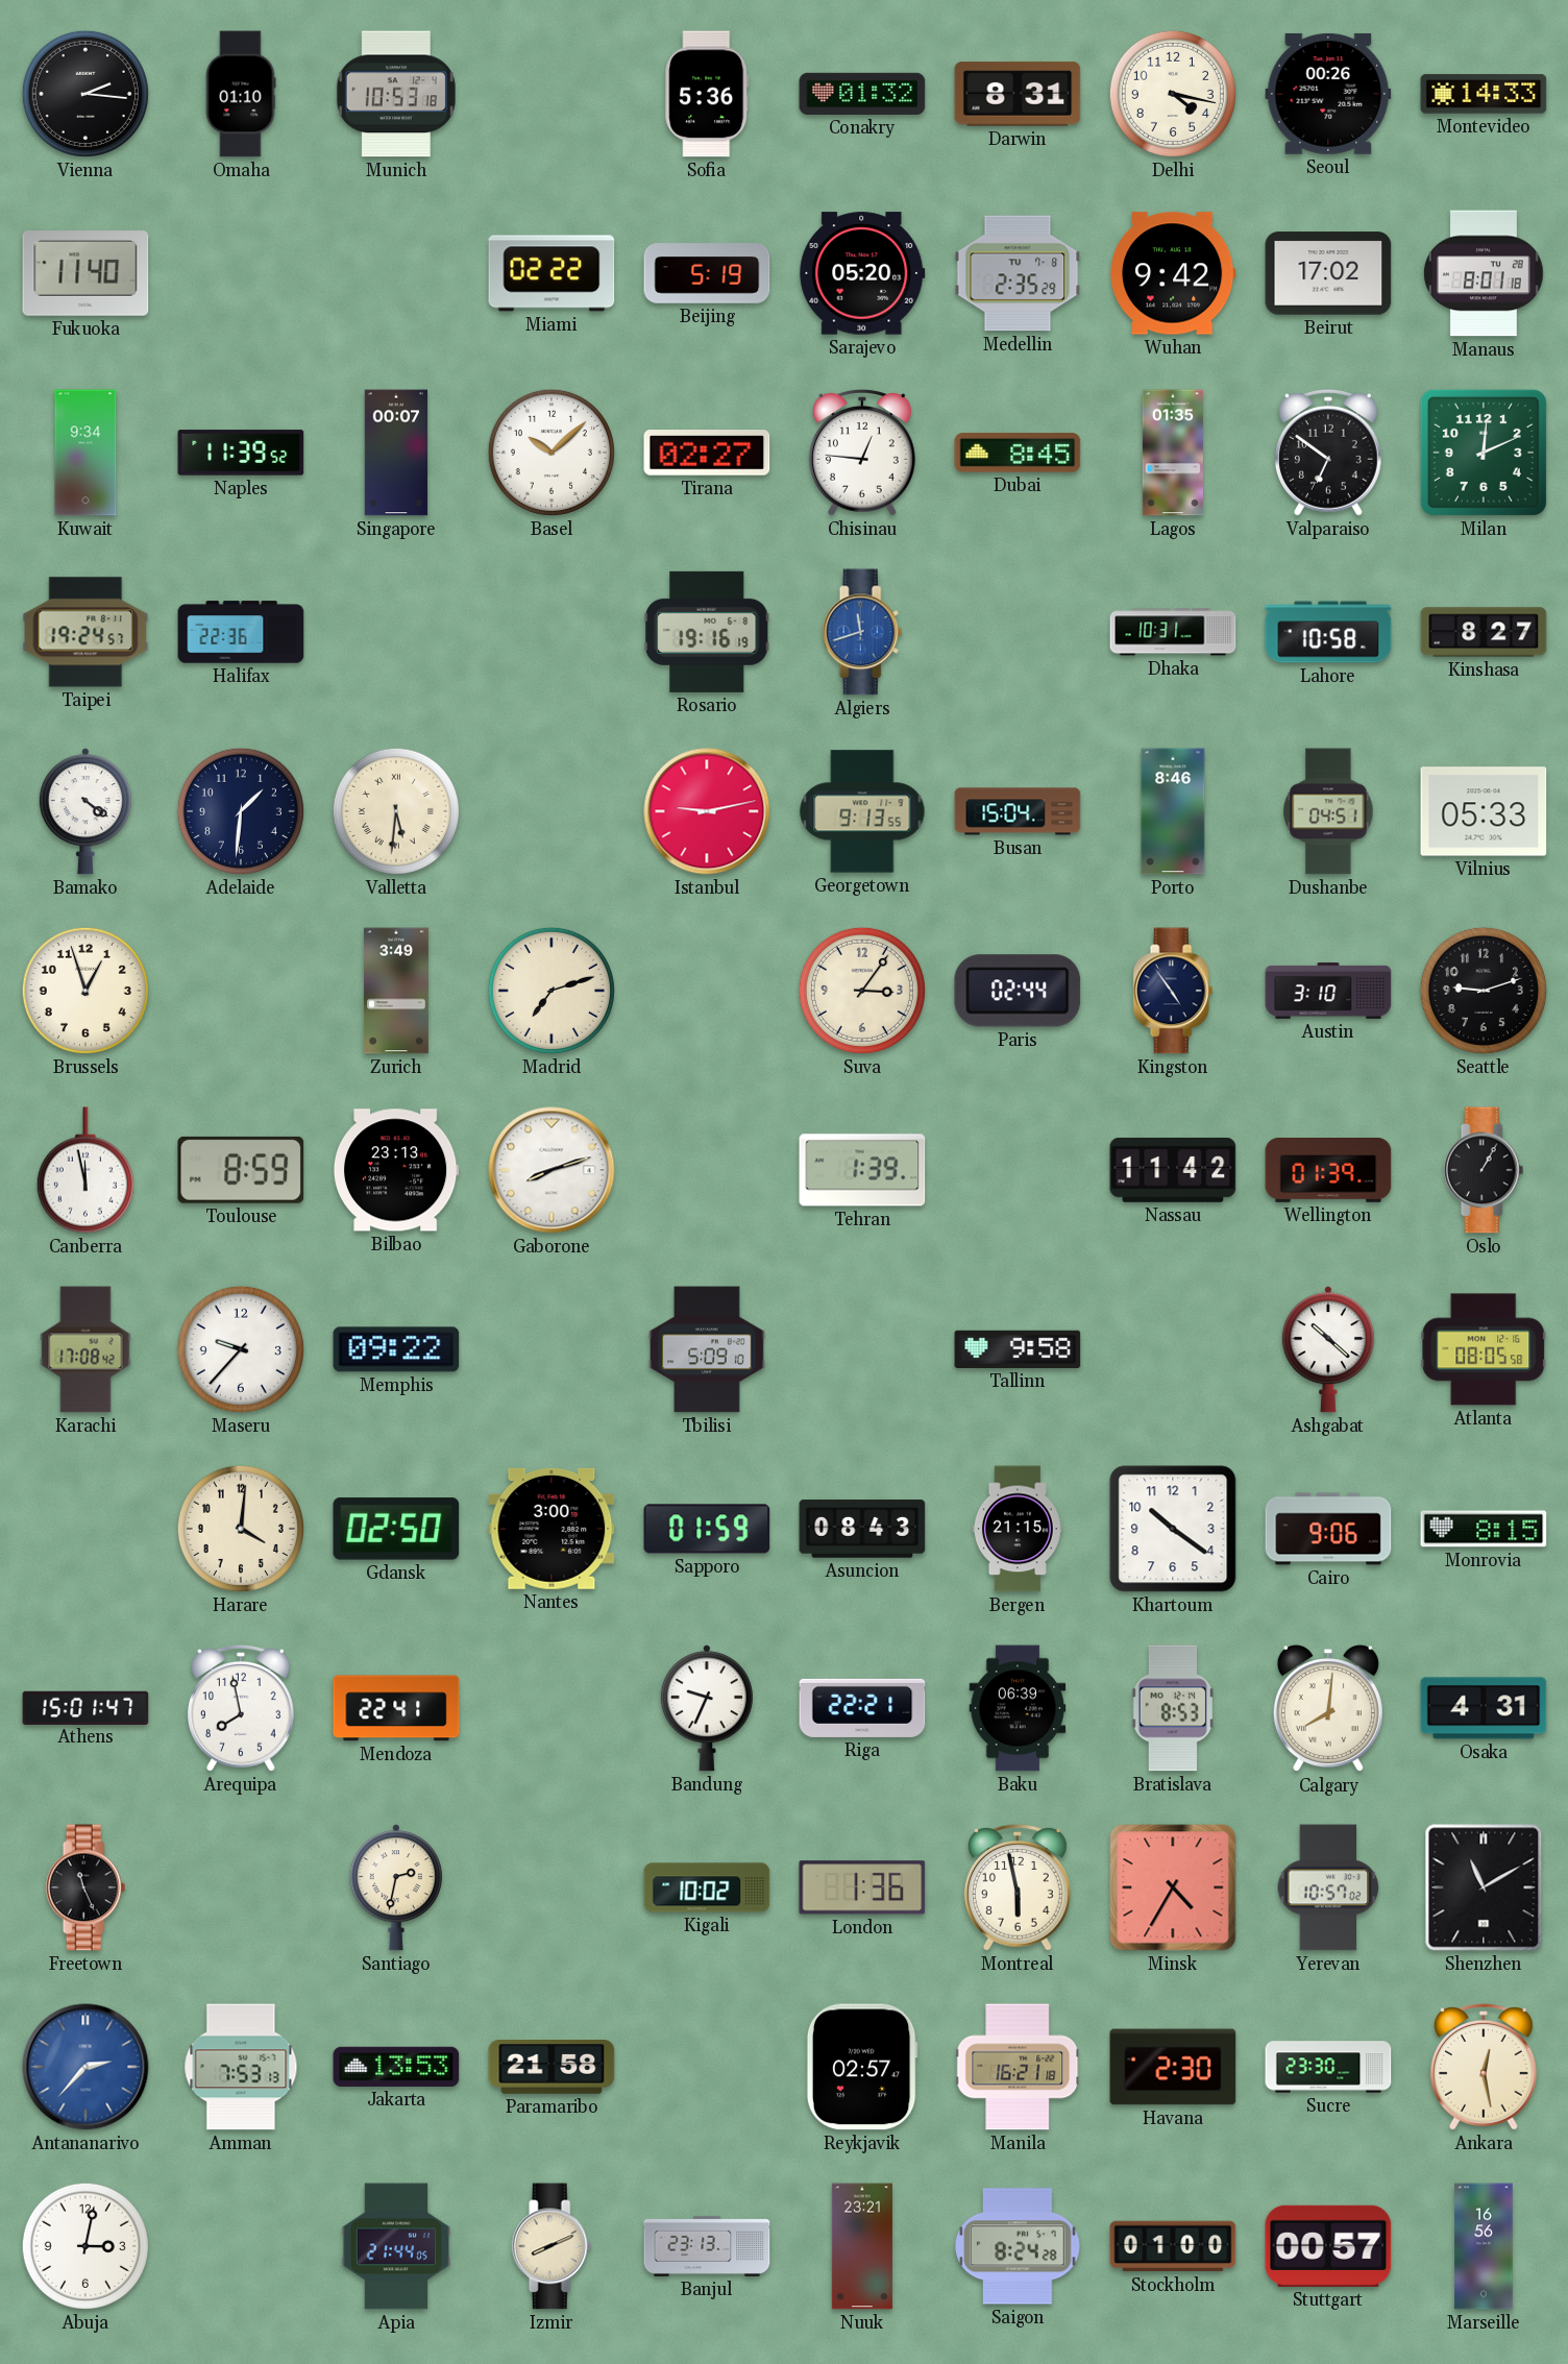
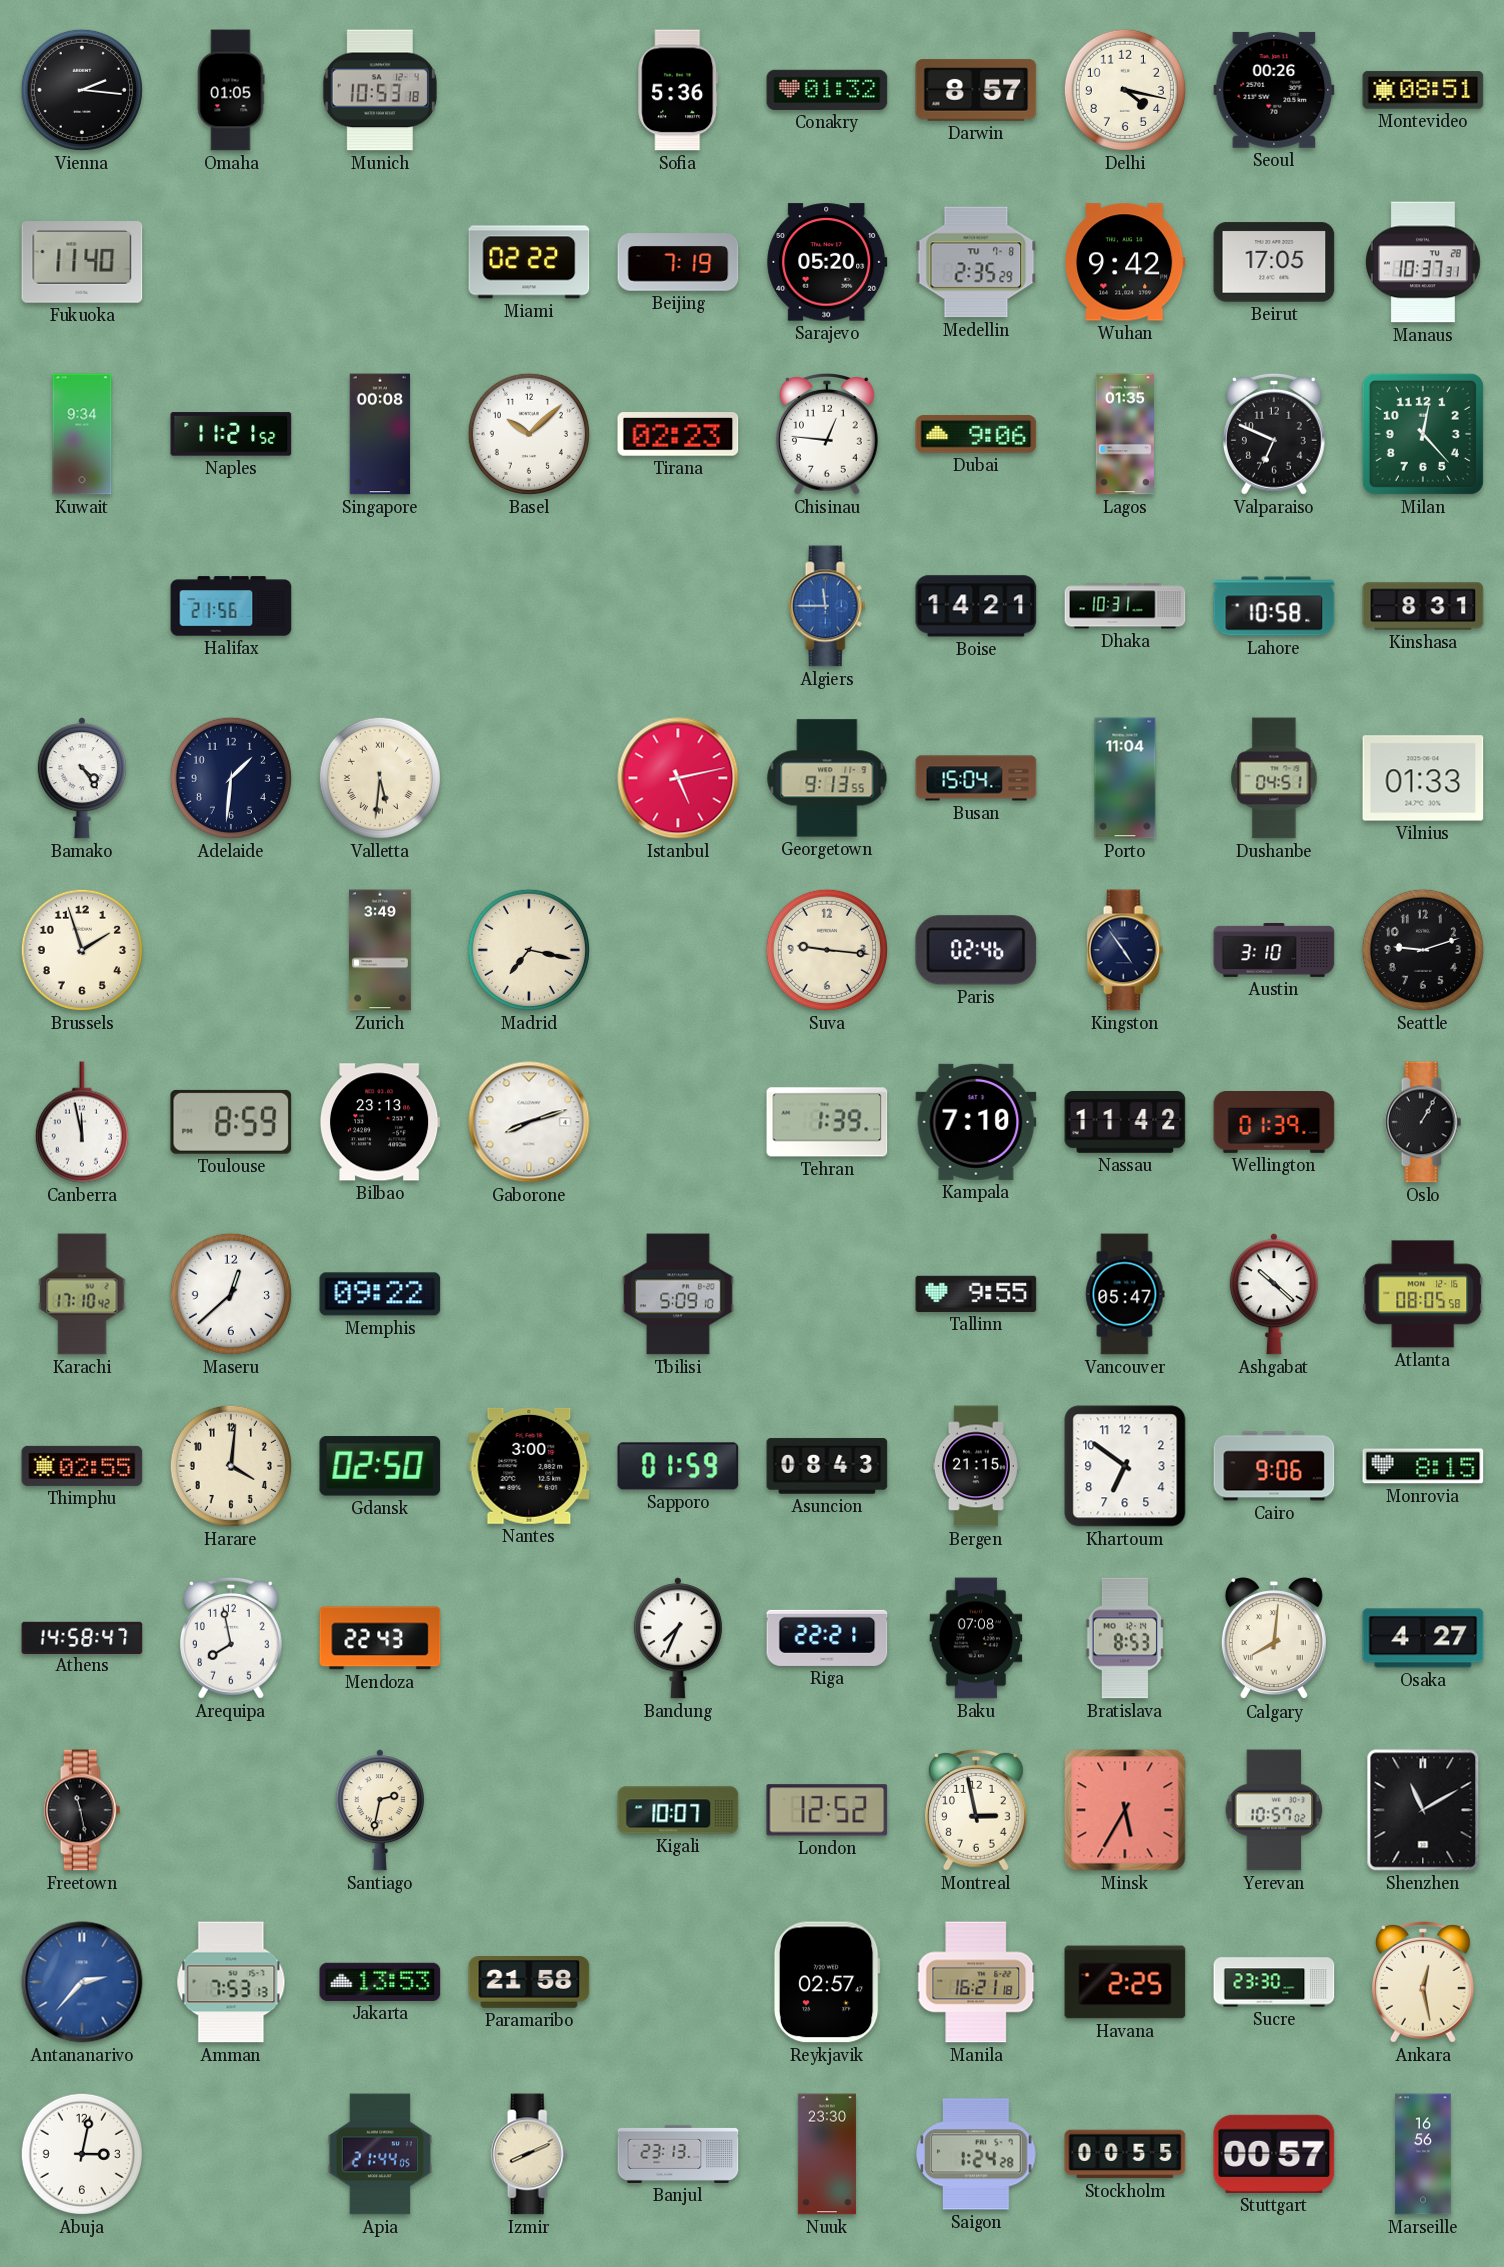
Omaha: 01:10 -> 01:05
Darwin: 8:31 -> 8:57
Montevideo: 14:33 -> 08:51
Beijing: 5:19 -> 7:19
Beirut: 17:02 -> 17:05
Manaus: 8:01 -> 10:37
Naples: 11:39 -> 11:21
Singapore: 00:07 -> 00:08
Tirana: 02:27 -> 02:23
Dubai: 8:45 -> 9:06
Valparaiso: 6:51 -> 6:49
Milan: 12:11 -> 12:23
Taipei: 19:24 -> none
Halifax: 22:36 -> 21:56
Rosario: 19:16 -> none
Algiers: 11:42 -> 11:45
Boise: none -> 14:21
Kinshasa: 8:27 -> 8:31
Bamako: 4:21 -> 4:24
Istanbul: 9:13 -> 5:13
Porto: 8:46 -> 11:04
Vilnius: 05:33 -> 01:33
Brussels: 12:57 -> 1:57
Madrid: 7:12 -> 7:17
Suva: 3:06 -> 9:16
Paris: 02:44 -> 02:46
Kampala: none -> 7:10
Karachi: 17:08 -> 17:10
Maseru: 9:37 -> 12:38
Tallinn: 9:58 -> 9:55
Vancouver: none -> 05:47
Thimphu: none -> 02:55
Khartoum: 10:21 -> 6:51
Athens: 15:01 -> 14:58
Mendoza: 22:41 -> 22:43
Bandung: 9:34 -> 7:34
Baku: 06:39 -> 07:08
Osaka: 4:31 -> 4:27
Freetown: 11:26 -> 11:28
Kigali: 10:02 -> 10:07
London: 1:36 -> 12:52
Montreal: 5:58 -> 2:58
Minsk: 4:35 -> 5:35
Havana: 2:30 -> 2:25
Nuuk: 23:21 -> 23:30
Saigon: 8:24 -> 1:24
Stockholm: 01:00 -> 00:55
